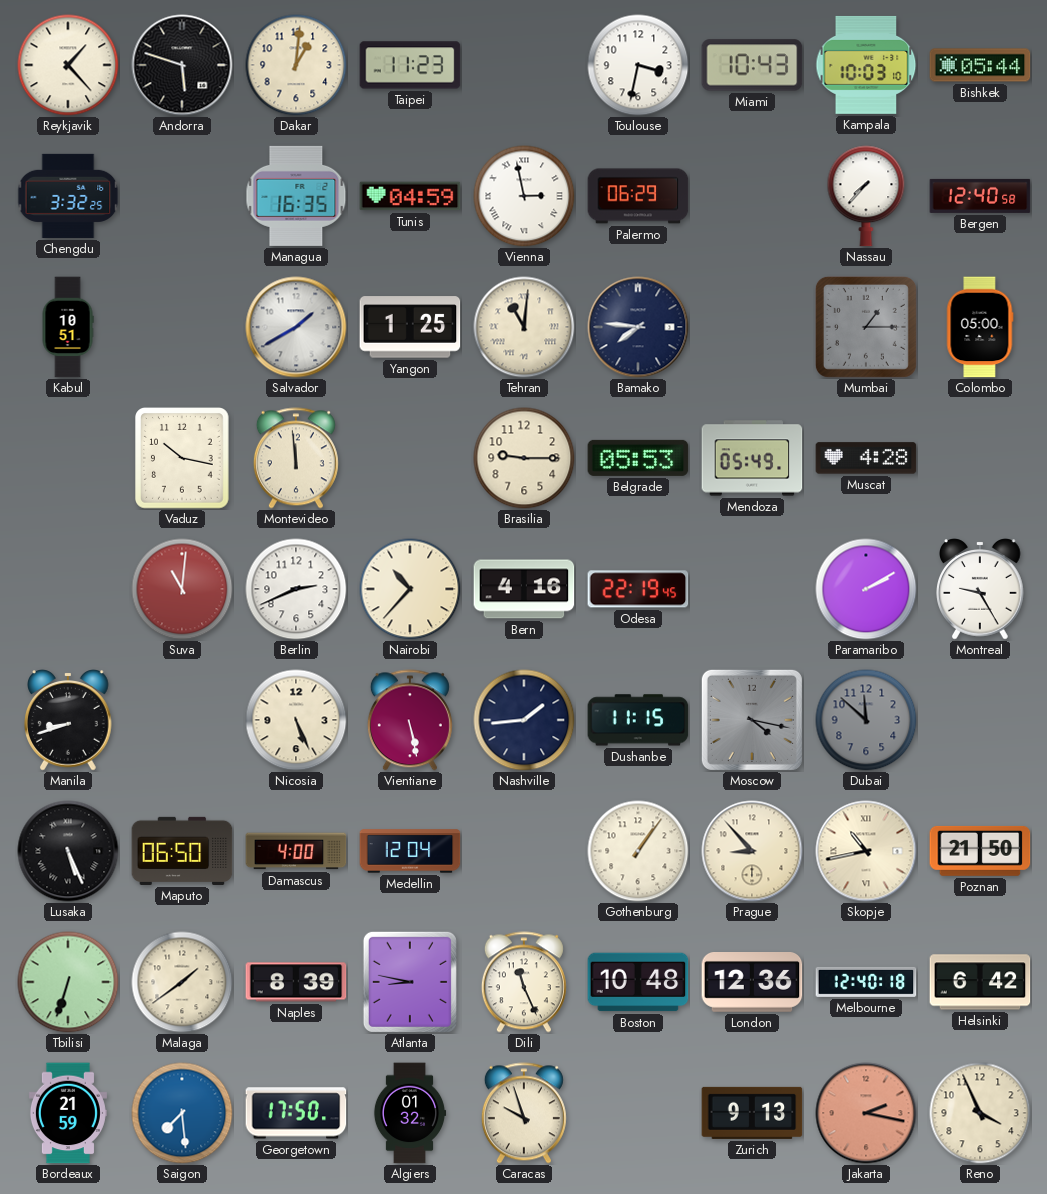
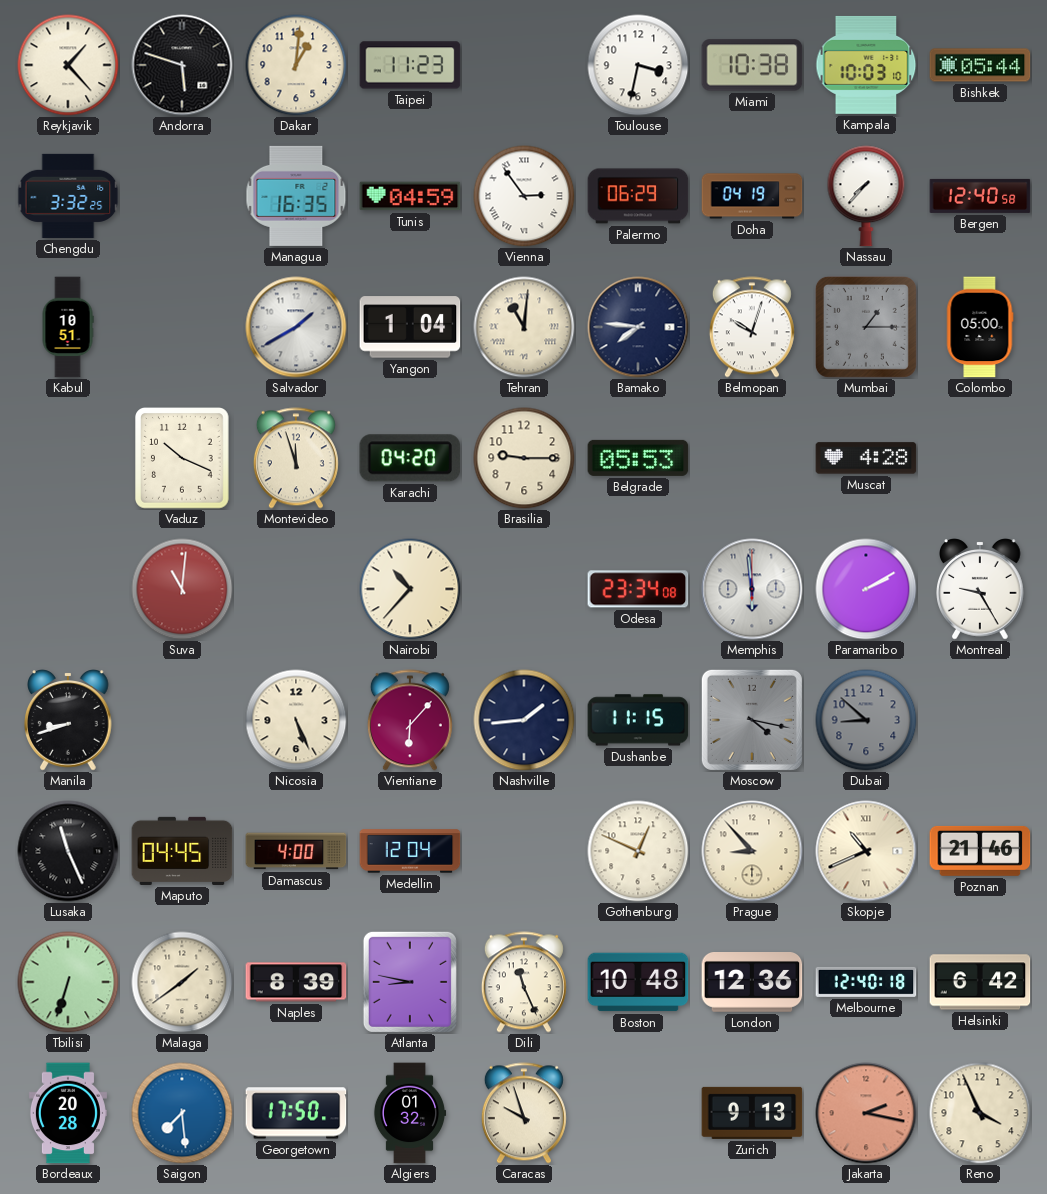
Miami: 10:43 -> 10:38
Vienna: 2:58 -> 2:54
Doha: none -> 04:19
Yangon: 1:25 -> 1:04
Belmopan: none -> 10:03
Vaduz: 10:17 -> 10:19
Montevideo: 11:59 -> 11:57
Karachi: none -> 04:20
Mendoza: 05:49 -> none
Berlin: 2:41 -> none
Bern: 4:16 -> none
Odesa: 22:19 -> 23:34
Memphis: none -> 5:59
Vientiane: 5:28 -> 6:07
Dubai: 11:52 -> 8:52
Lusaka: 5:26 -> 11:26
Maputo: 06:50 -> 04:45
Gothenburg: 1:06 -> 12:49
Skopje: 10:43 -> 10:41
Poznan: 21:50 -> 21:46
Bordeaux: 21:59 -> 20:28
